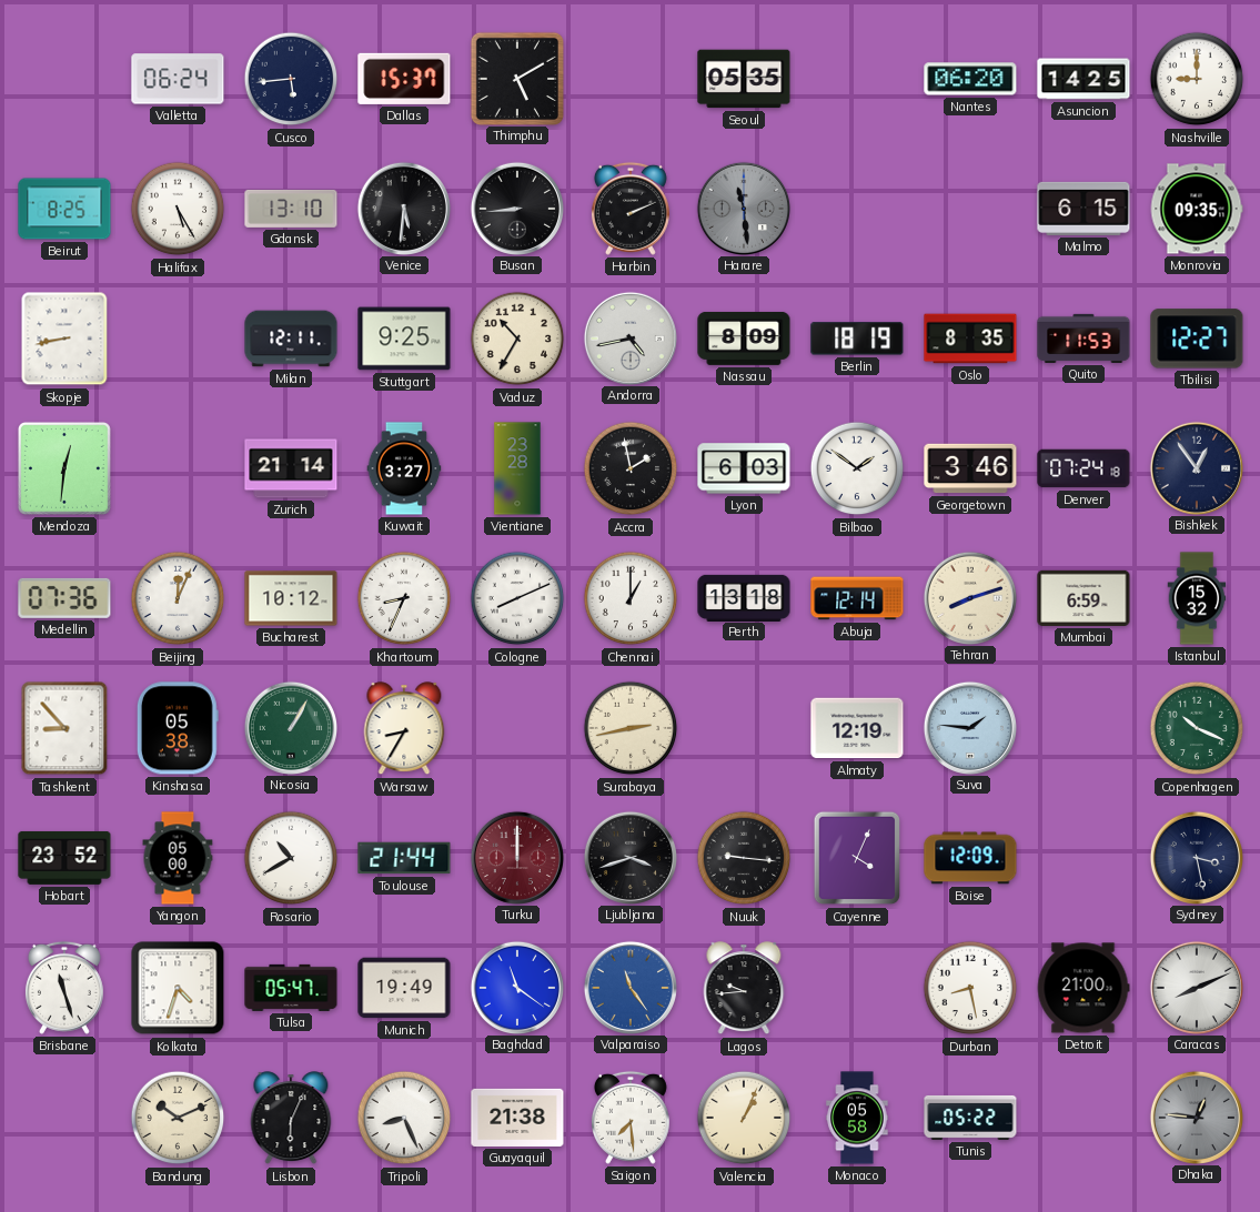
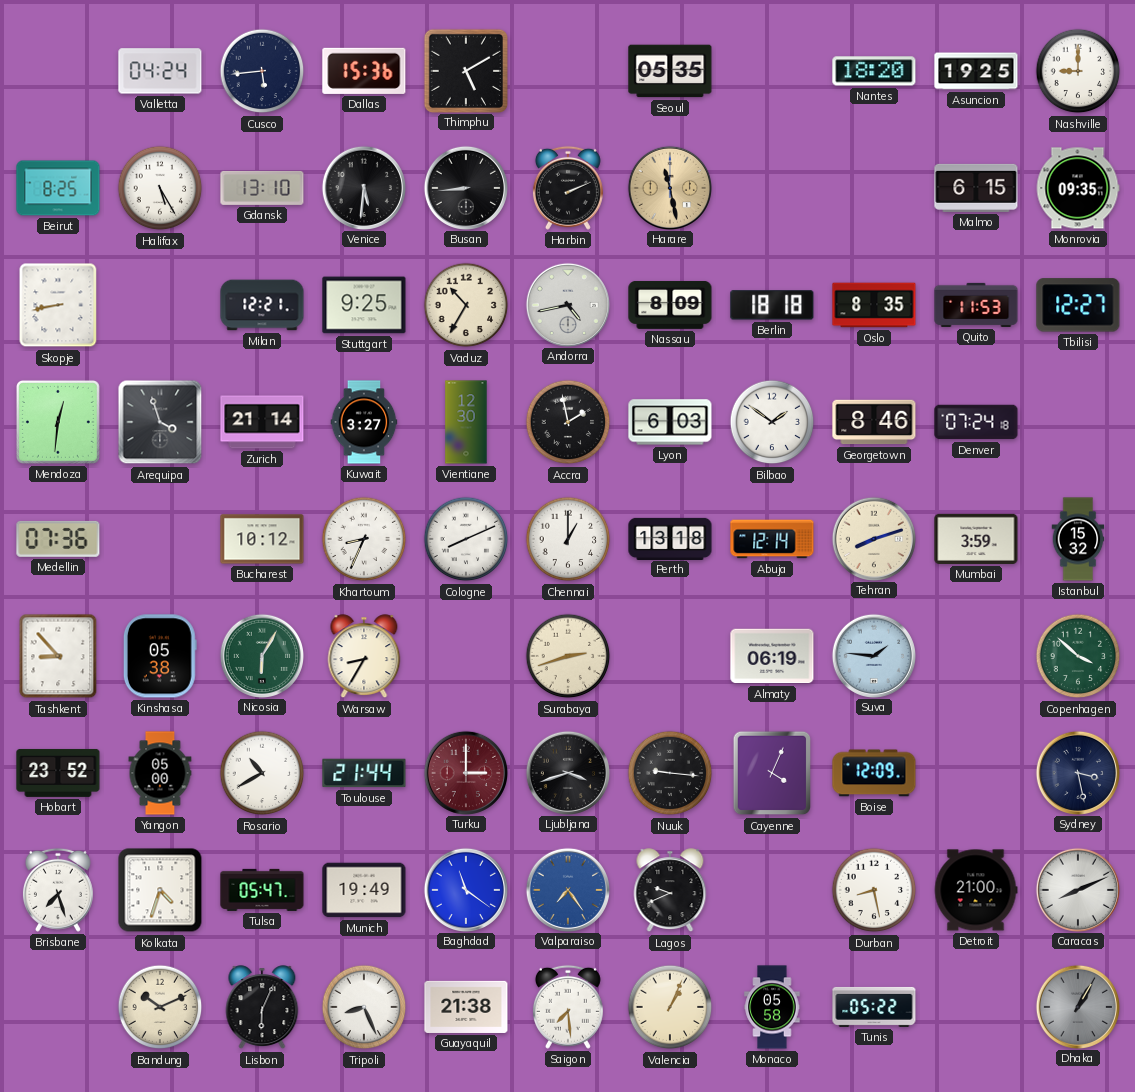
Valletta: 06:24 -> 04:24
Dallas: 15:37 -> 15:36
Nantes: 06:20 -> 18:20
Asuncion: 14:25 -> 19:25
Harare: 11:29 -> 11:28
Harare dial: grey -> champagne
Milan: 12:11 -> 12:21
Berlin: 18:19 -> 18:18
Arequipa: none -> 3:57
Vientiane: 23:28 -> 12:30
Georgetown: 3:46 -> 8:46
Bishkek: 12:54 -> none
Beijing: 12:04 -> none
Mumbai: 6:59 -> 3:59
Nicosia: 1:05 -> 6:05
Surabaya: 2:43 -> 2:42
Almaty: 12:19 -> 06:19
Copenhagen: 10:19 -> 3:52
Turku: 12:00 -> 3:00
Brisbane: 11:27 -> 7:27
Valparaiso: 11:24 -> 7:24
Lagos: 9:44 -> 9:41
Dhaka: 12:46 -> 1:05
